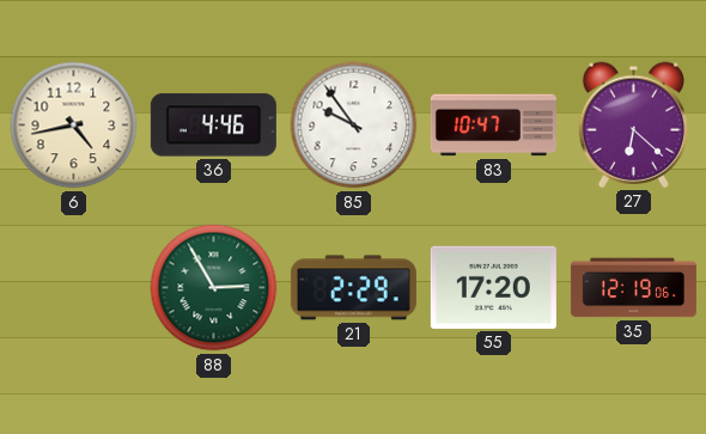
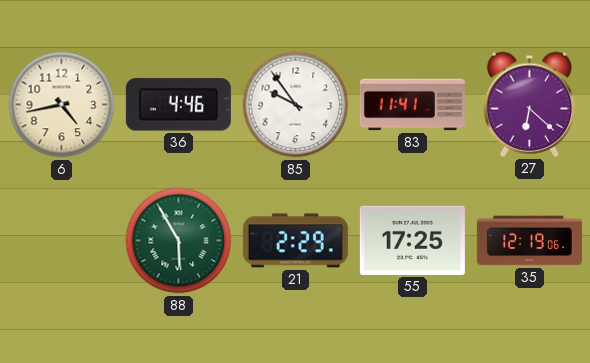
83: 10:47 -> 11:41
88: 2:55 -> 5:55
55: 17:20 -> 17:25
